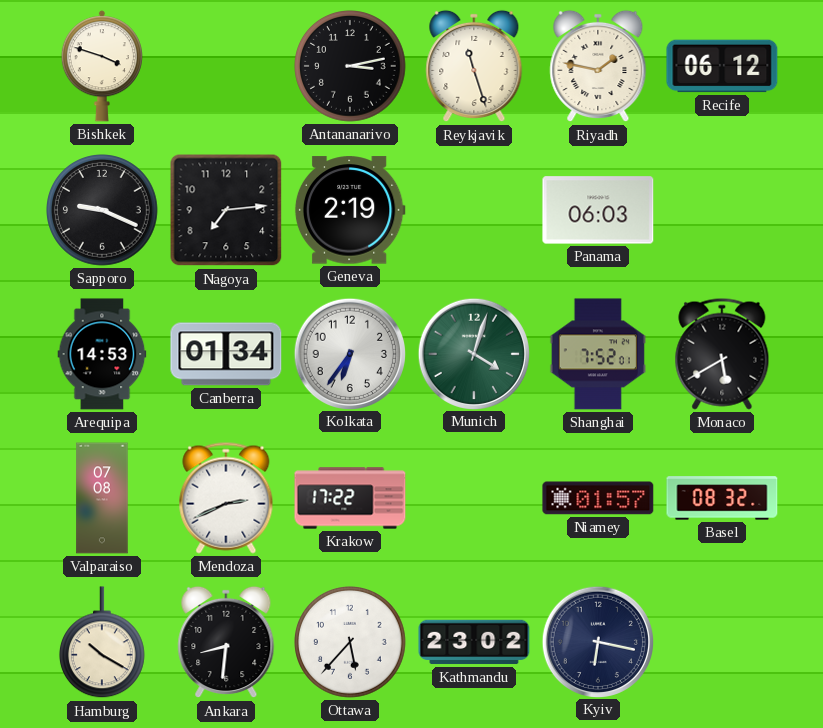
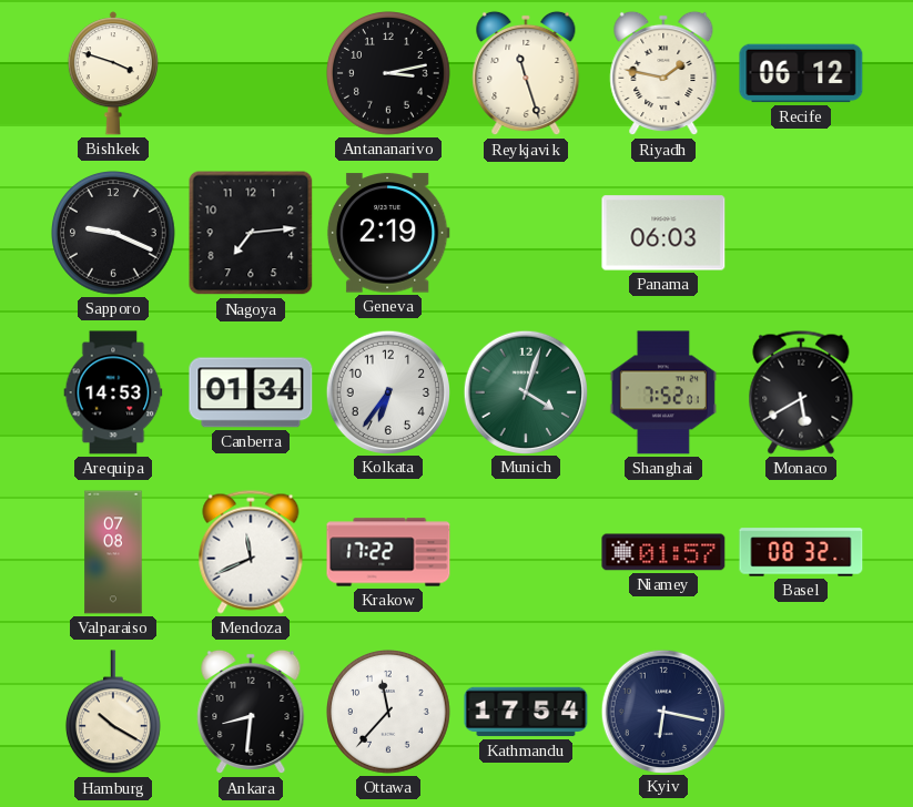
Mendoza: 2:41 -> 11:41
Ottawa: 5:37 -> 11:37
Kathmandu: 23:02 -> 17:54
